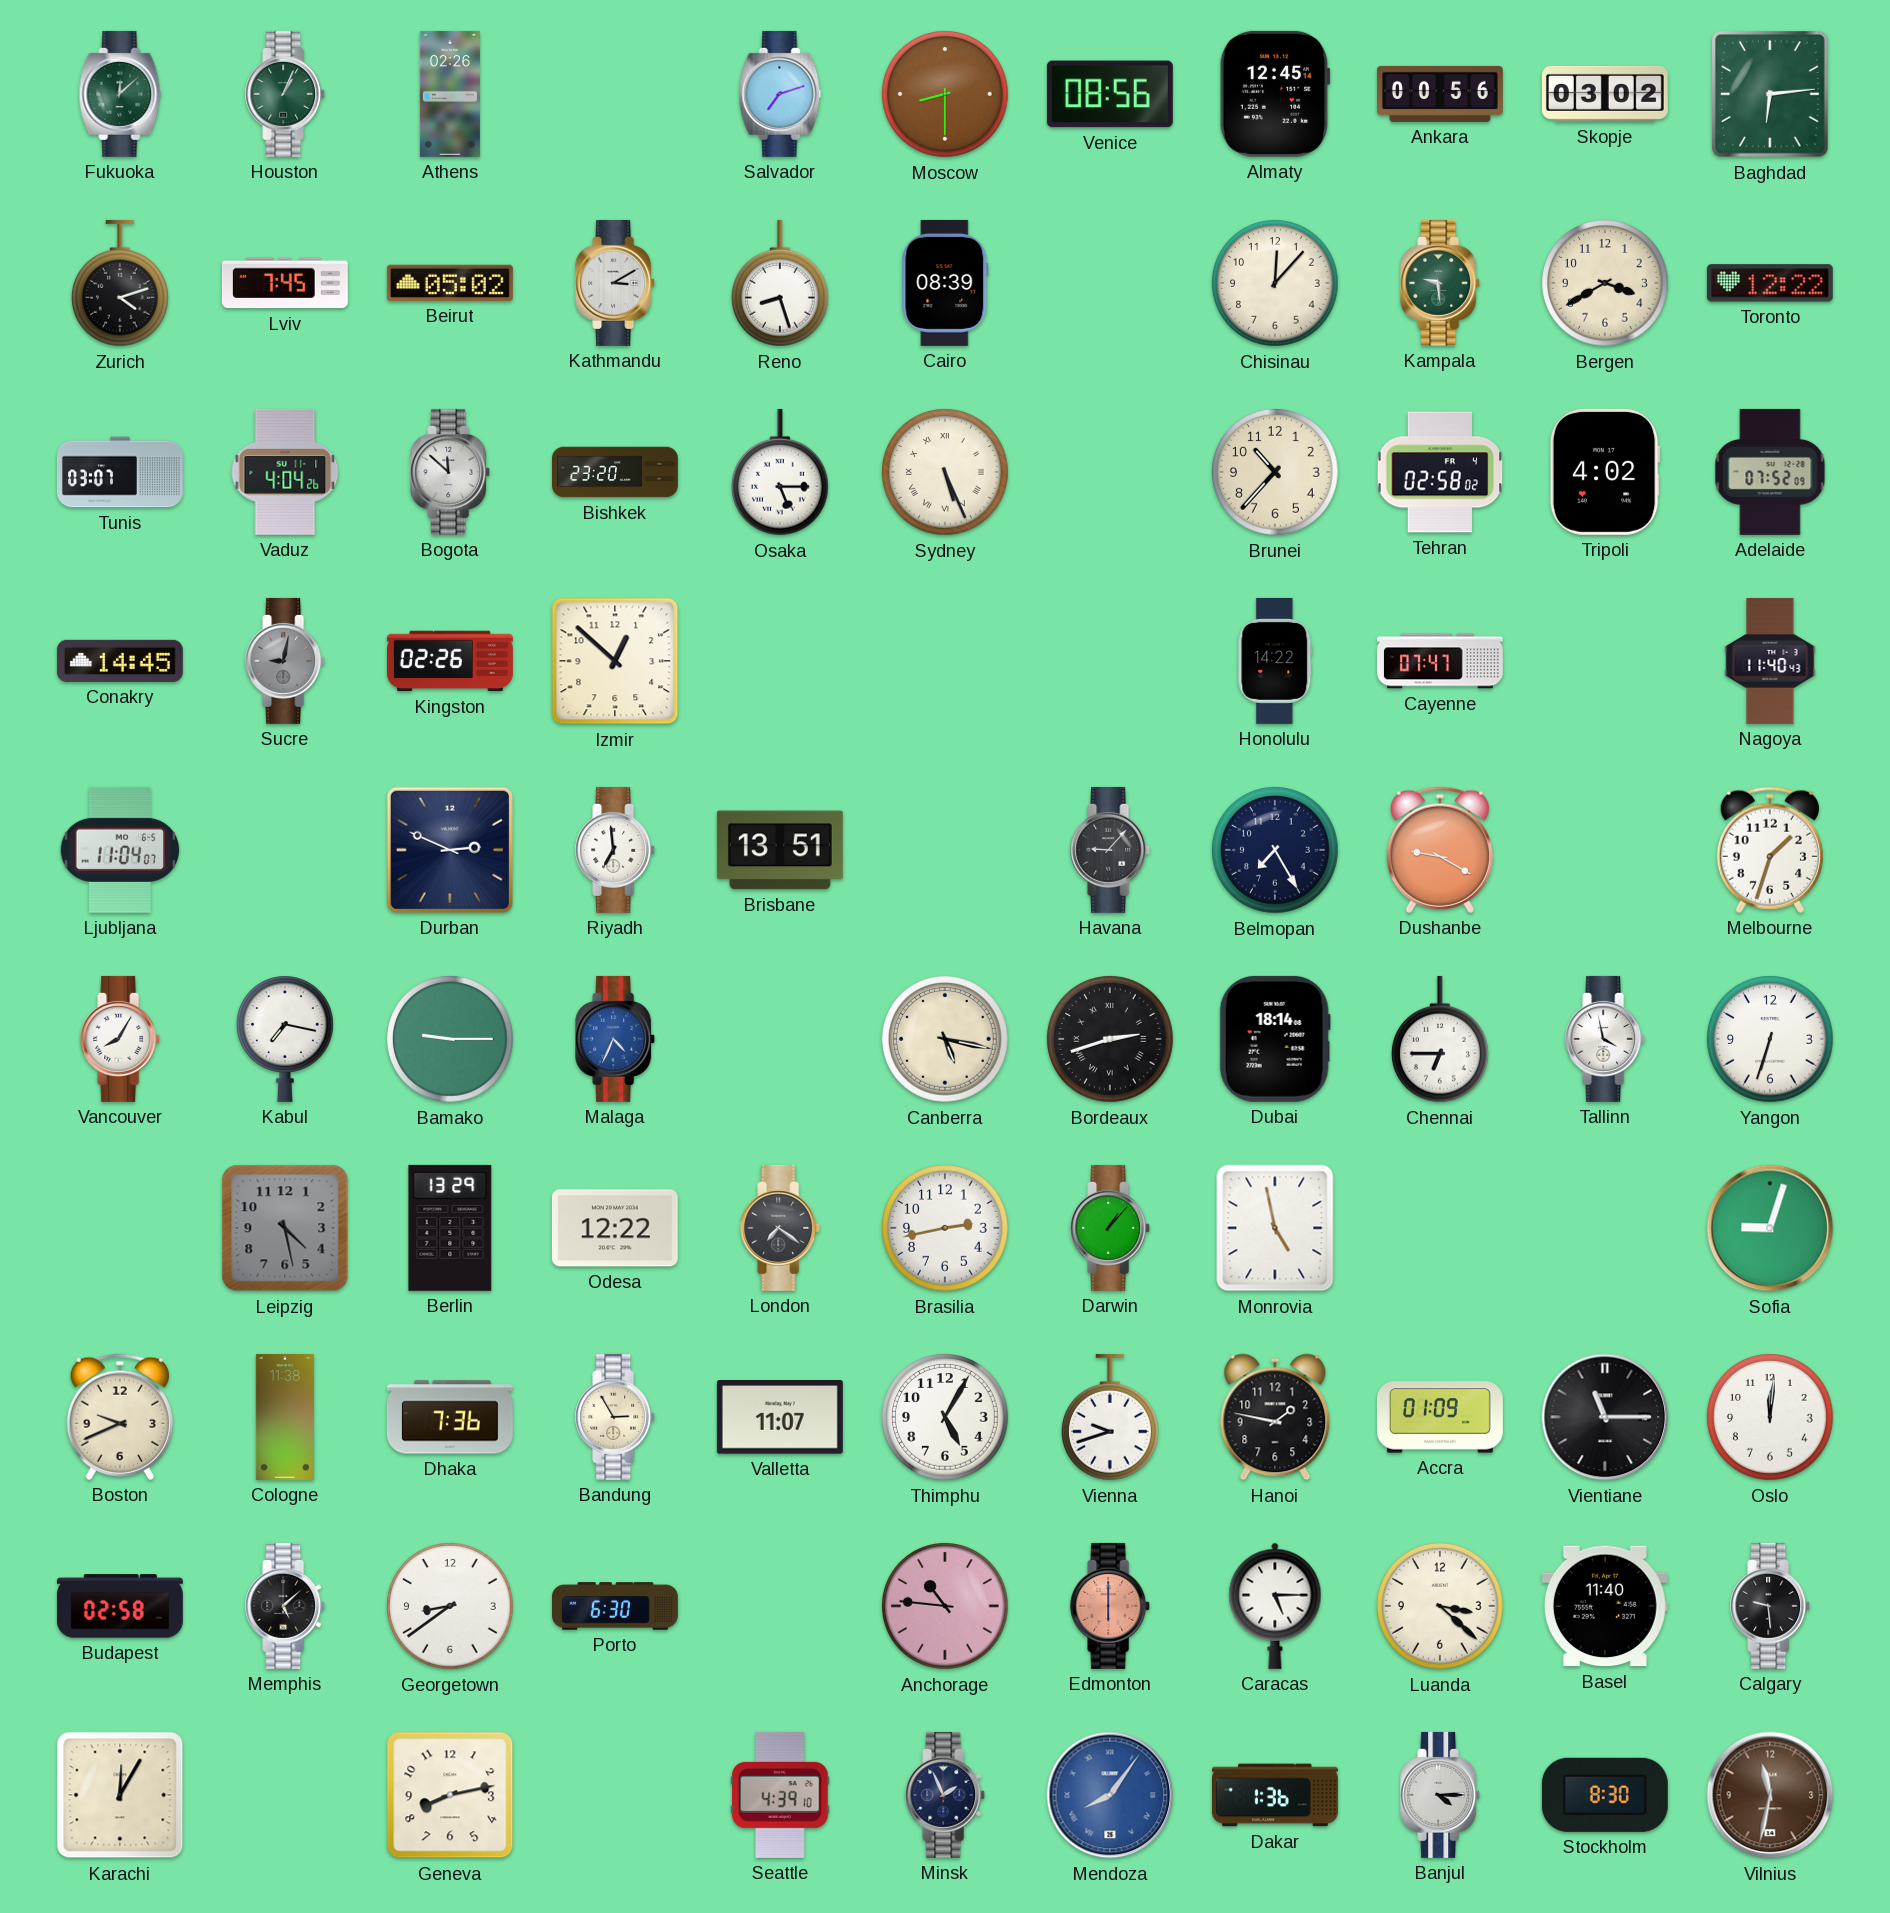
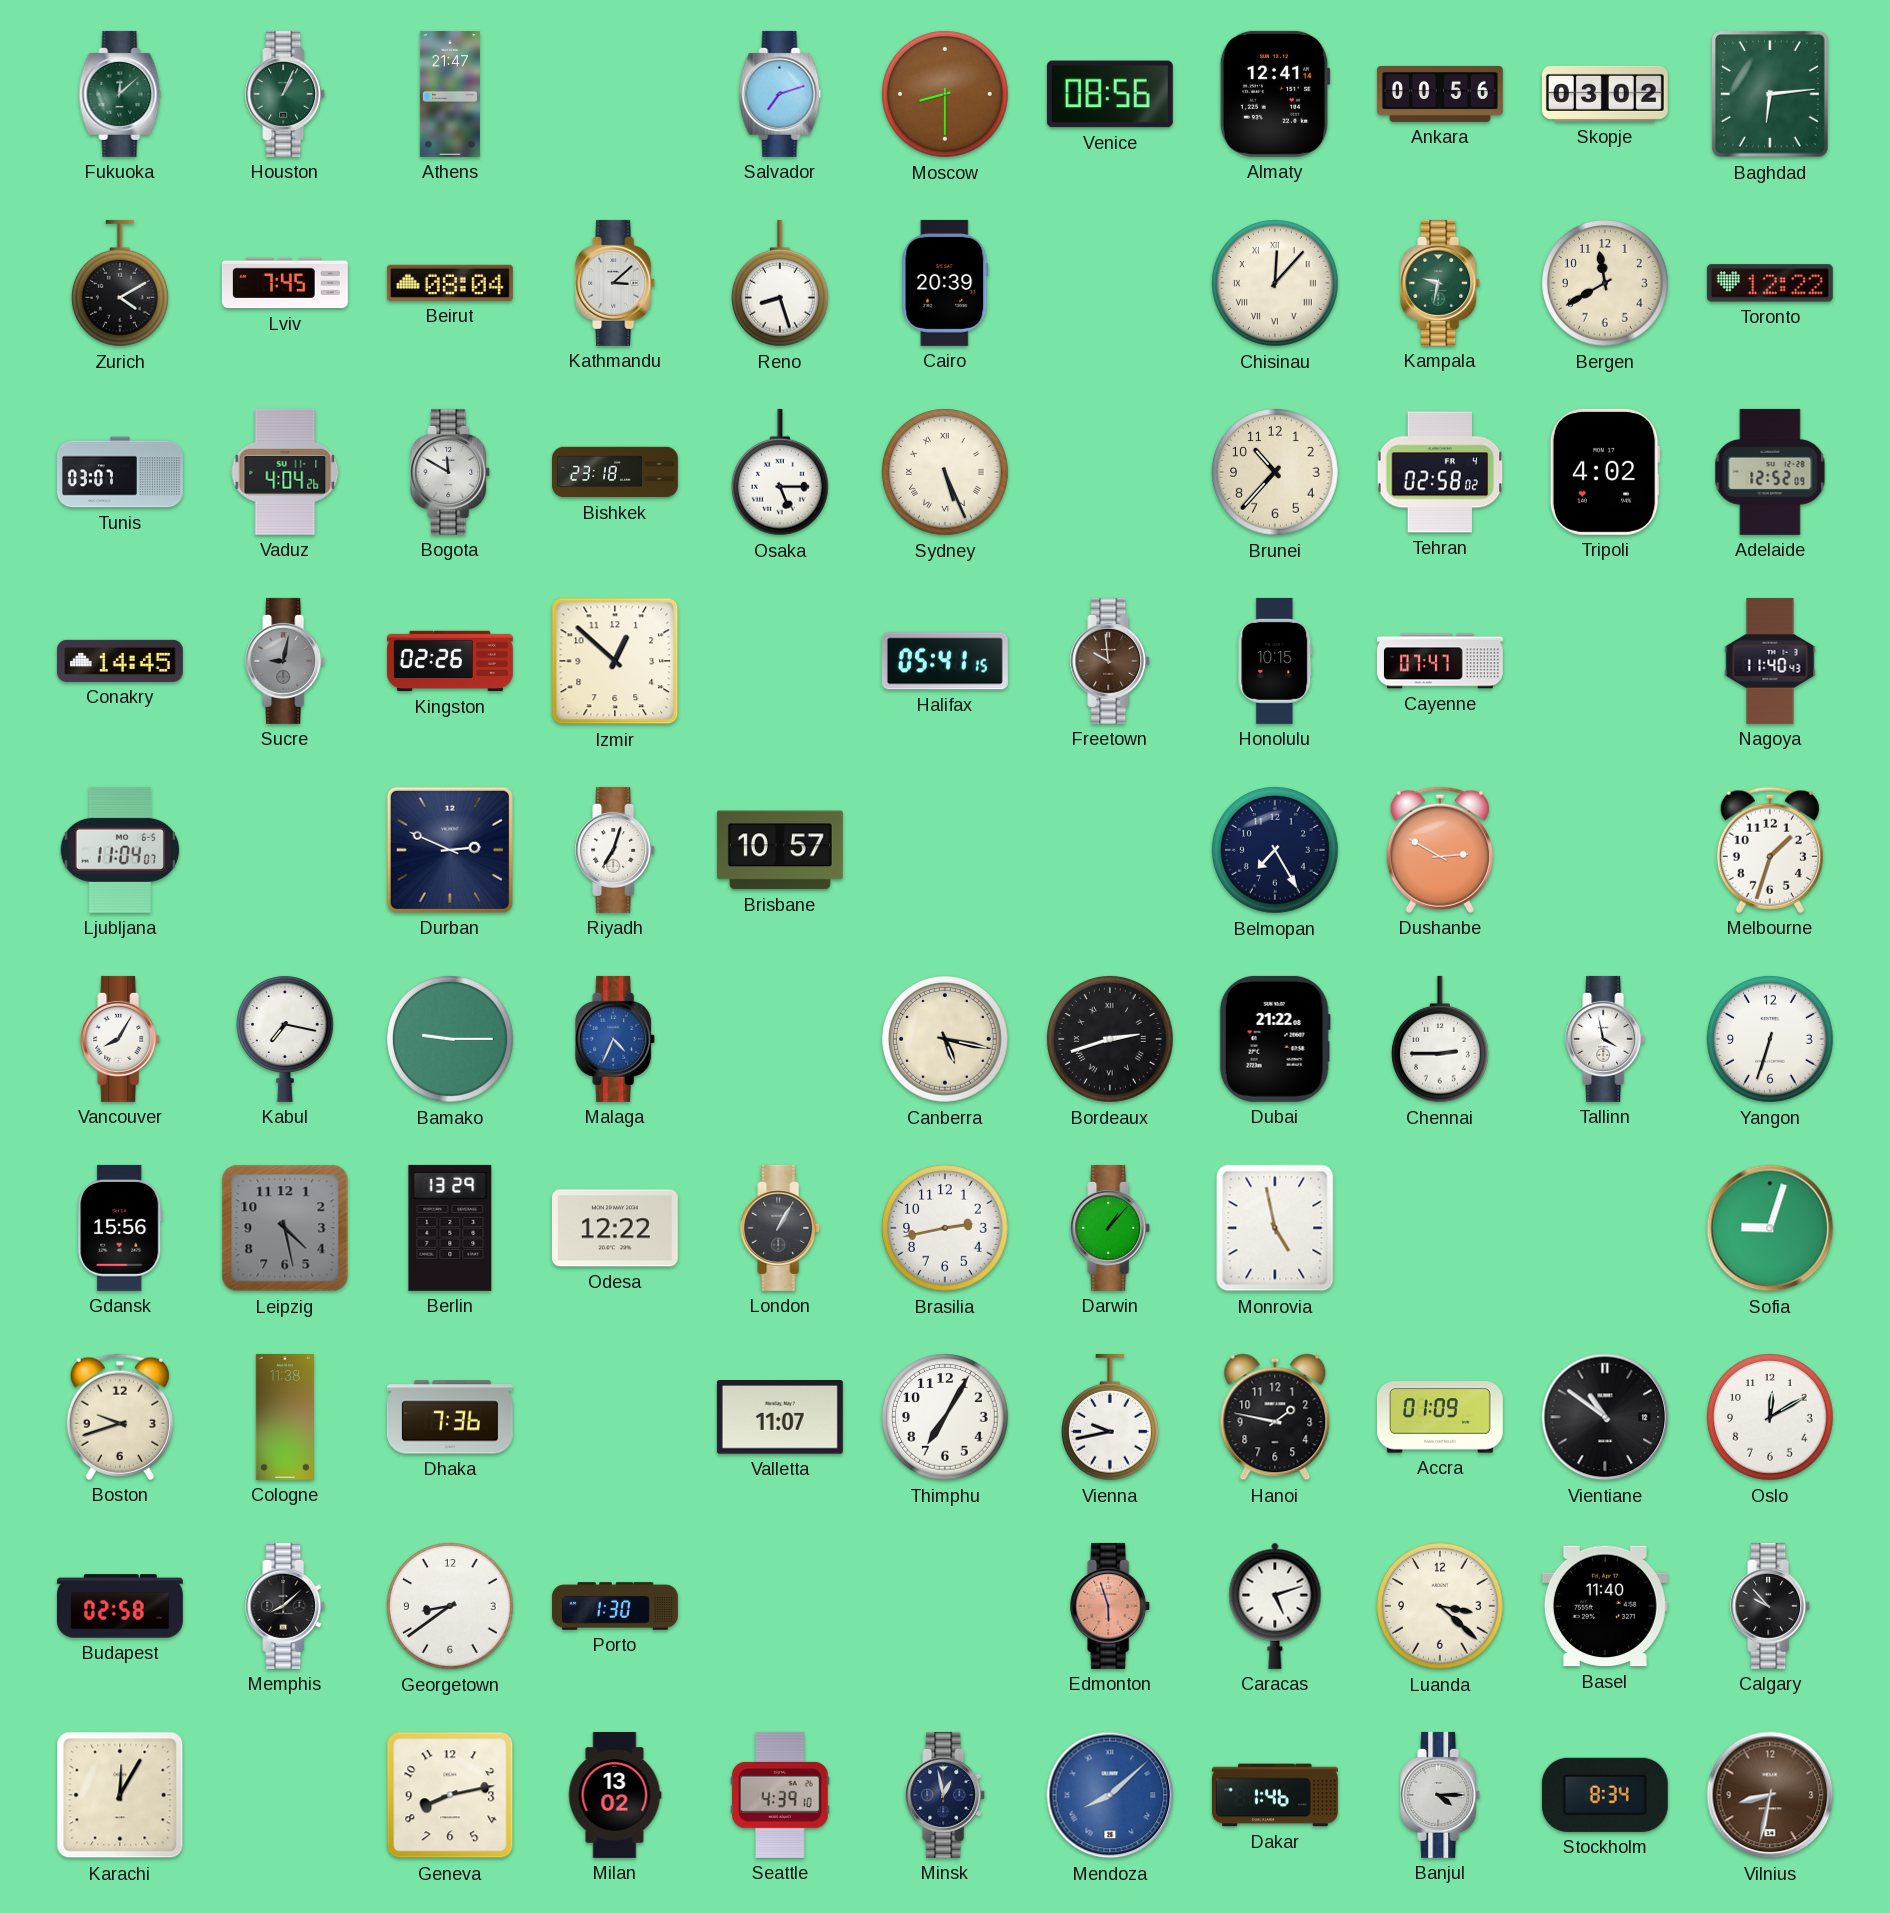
Athens: 02:26 -> 21:47
Almaty: 12:45 -> 12:41
Zurich: 4:12 -> 4:10
Beirut: 05:02 -> 08:04
Kathmandu: 3:10 -> 3:08
Cairo: 08:39 -> 20:39
Chisinau numerals: Arabic -> Roman
Kampala: 9:29 -> 9:32
Bergen: 3:40 -> 11:40
Bogota: 11:52 -> 11:50
Bishkek: 23:20 -> 23:18
Adelaide: 07:52 -> 12:52
Halifax: none -> 05:41
Freetown: none -> 9:59
Honolulu: 14:22 -> 10:15
Riyadh: 6:59 -> 7:03
Brisbane: 13:51 -> 10:57
Havana: 9:07 -> none
Dushanbe: 9:20 -> 2:50
Dubai: 18:14 -> 21:22
Chennai: 6:45 -> 2:45
Gdansk: none -> 15:56
London: 7:21 -> 1:05
Boston: 9:41 -> 9:42
Bandung: 2:55 -> none
Thimphu: 5:05 -> 7:05
Vienna: 9:42 -> 9:43
Vientiane: 11:15 -> 10:51
Oslo: 12:01 -> 12:10
Memphis: 5:08 -> 8:08
Porto: 6:30 -> 1:30
Anchorage: 10:46 -> none
Edmonton: 6:00 -> 5:57
Caracas: 5:15 -> 5:12
Calgary: 9:29 -> 9:53
Milan: none -> 13:02
Minsk: 1:56 -> 12:58
Mendoza: 8:06 -> 8:08
Dakar: 1:36 -> 1:46
Stockholm: 8:30 -> 8:34
Vilnius: 11:32 -> 8:32
